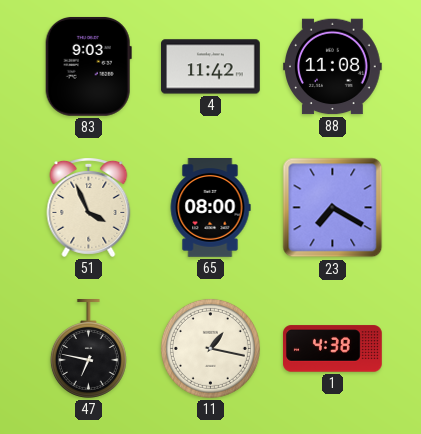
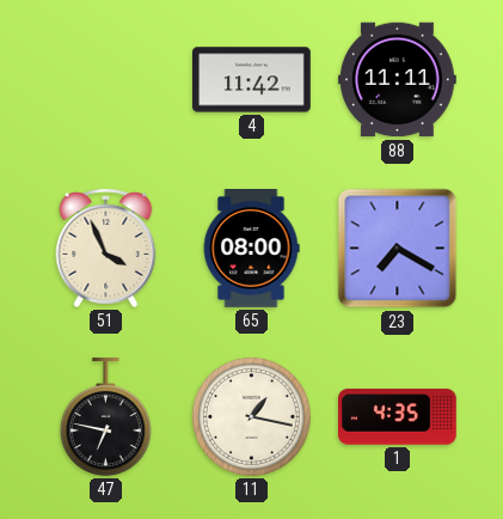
83: 9:03 -> none
88: 11:08 -> 11:11
1: 4:38 -> 4:35
